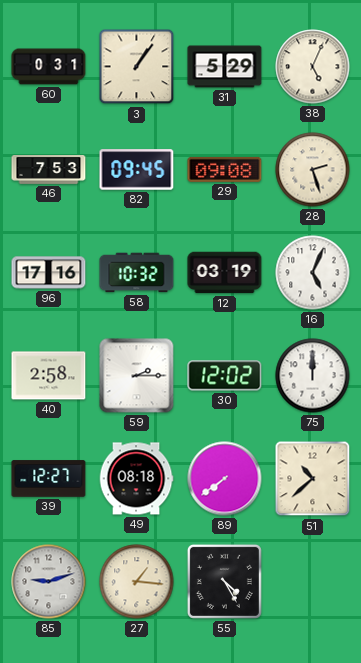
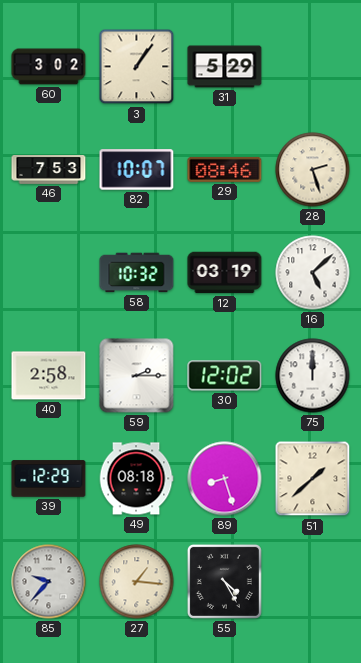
60: 0:31 -> 3:02
38: 5:04 -> none
82: 09:45 -> 10:07
29: 09:08 -> 08:46
96: 17:16 -> none
16: 5:04 -> 5:08
39: 12:27 -> 12:29
89: 7:39 -> 8:27
51: 10:38 -> 1:38
85: 9:12 -> 9:37
